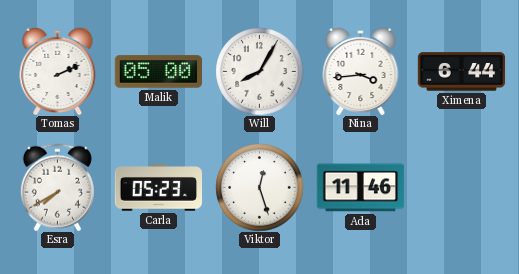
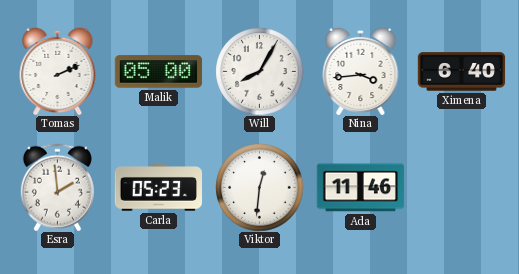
Ximena: 6:44 -> 6:40
Esra: 7:40 -> 1:59
Viktor: 12:27 -> 12:31
